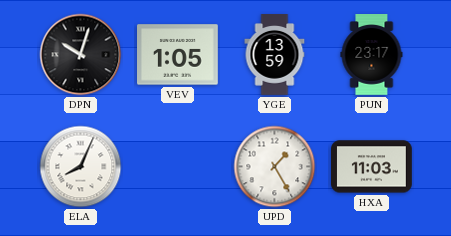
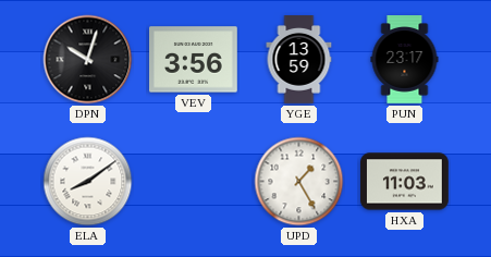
VEV: 1:05 -> 3:56
ELA: 8:04 -> 8:09
